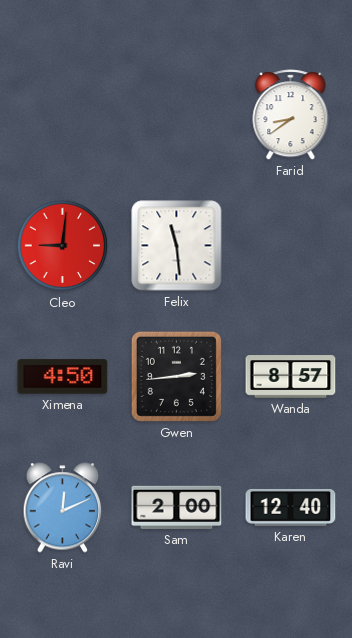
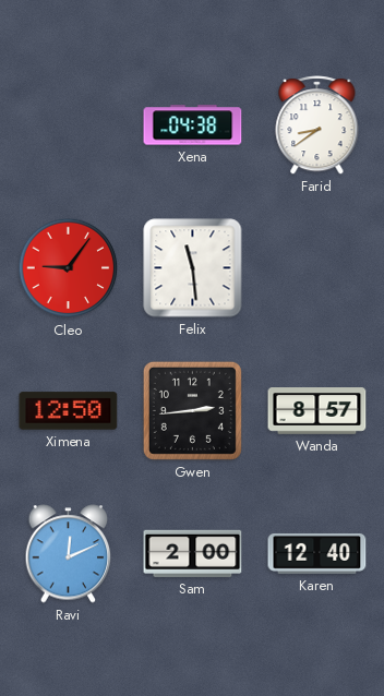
Xena: none -> 04:38
Cleo: 9:01 -> 9:06
Ximena: 4:50 -> 12:50
